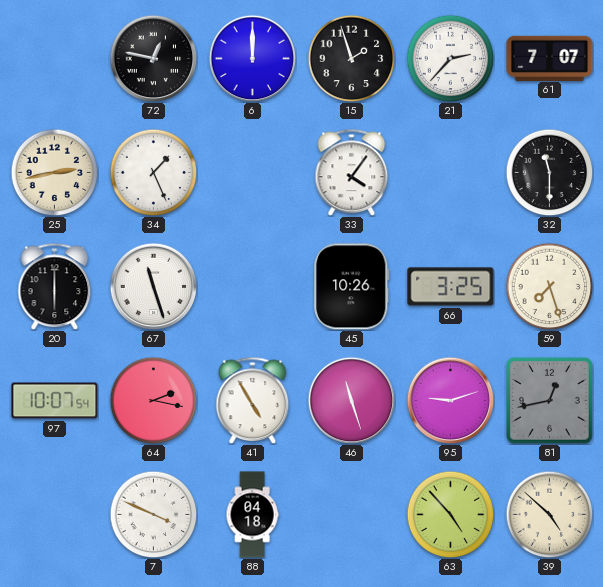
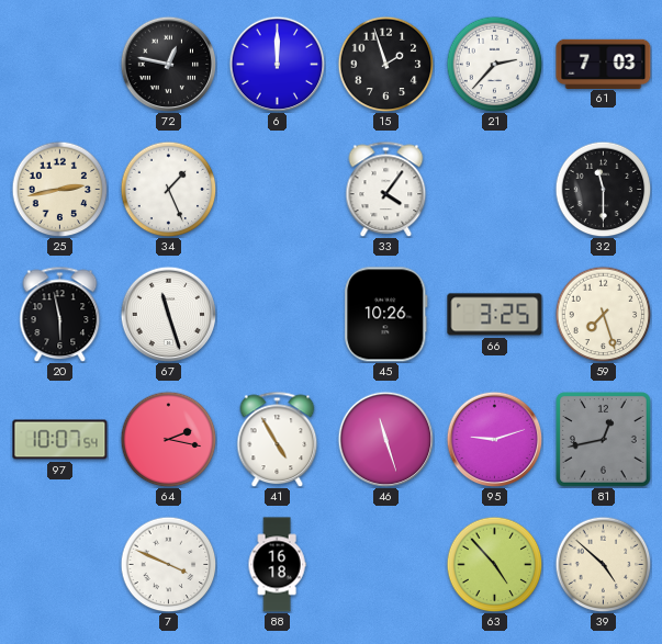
61: 7:07 -> 7:03
20: 6:00 -> 5:58
88: 04:18 -> 16:18
